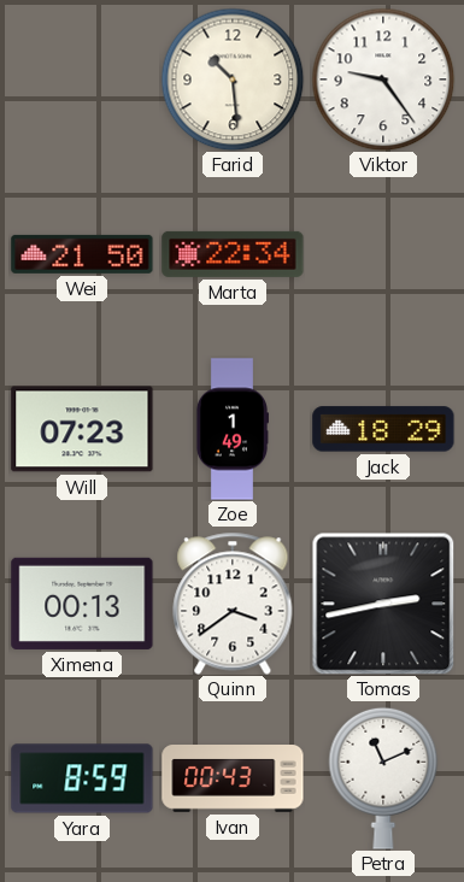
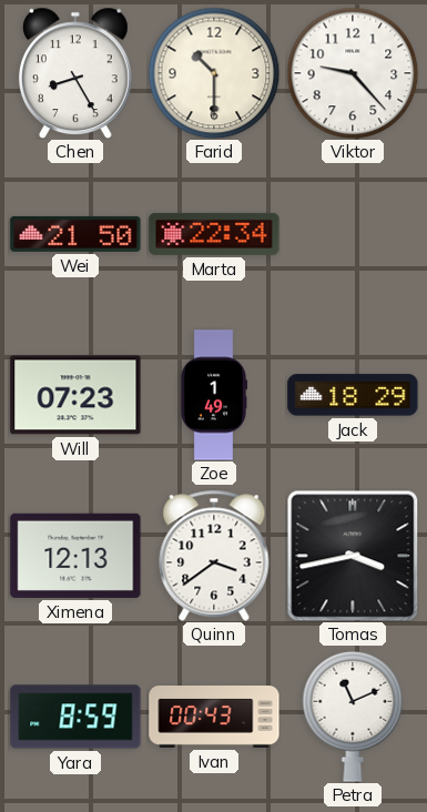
Chen: none -> 8:25
Farid: 10:29 -> 10:30
Viktor: 9:24 -> 9:23
Ximena: 00:13 -> 12:13
Tomas: 2:43 -> 3:43
